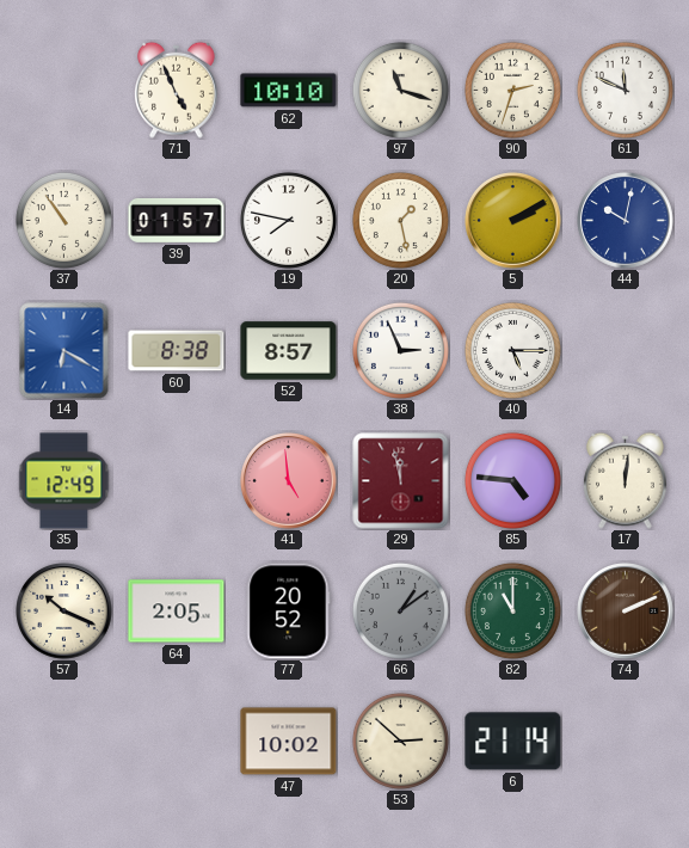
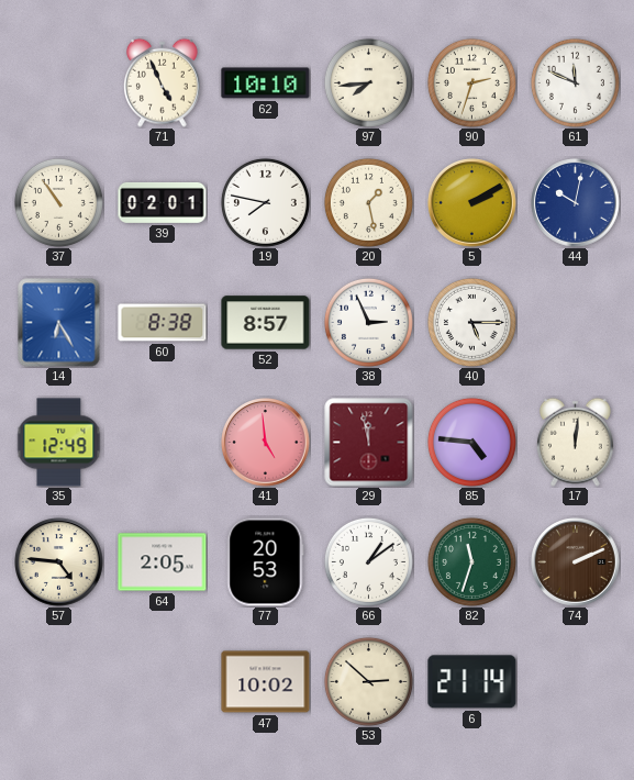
97: 11:18 -> 7:44
39: 01:57 -> 02:01
14: 6:20 -> 6:25
57: 10:19 -> 4:46
77: 20:52 -> 20:53
66 dial: grey -> white
82: 11:00 -> 11:33
